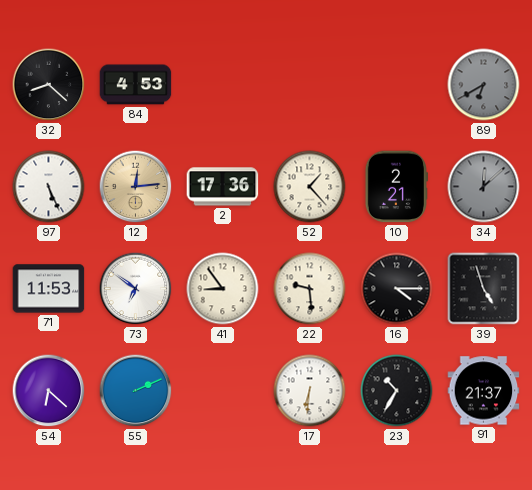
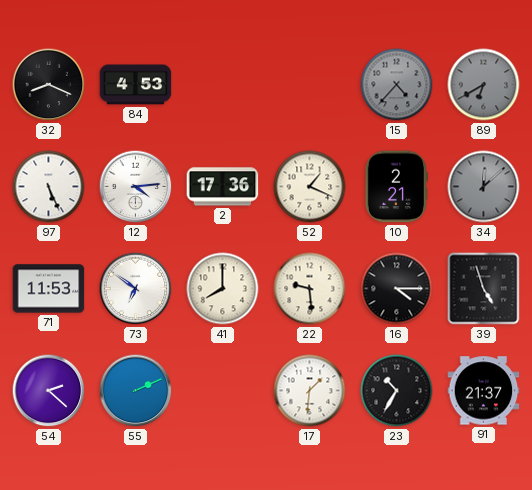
32: 8:22 -> 8:19
15: none -> 4:37
12: 12:14 -> 4:14
12 dial: champagne -> white
52: 1:23 -> 1:19
41: 8:54 -> 8:00
54: 6:22 -> 2:22
17: 6:31 -> 1:31
